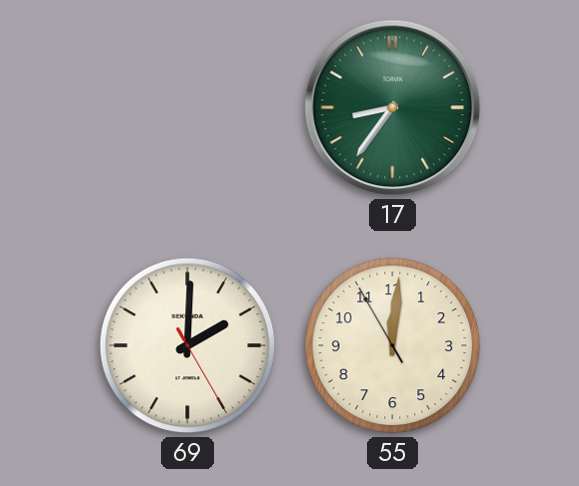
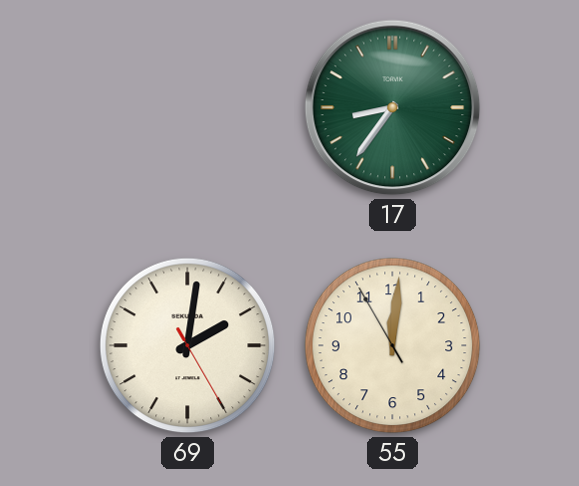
69: 2:00 -> 2:01
